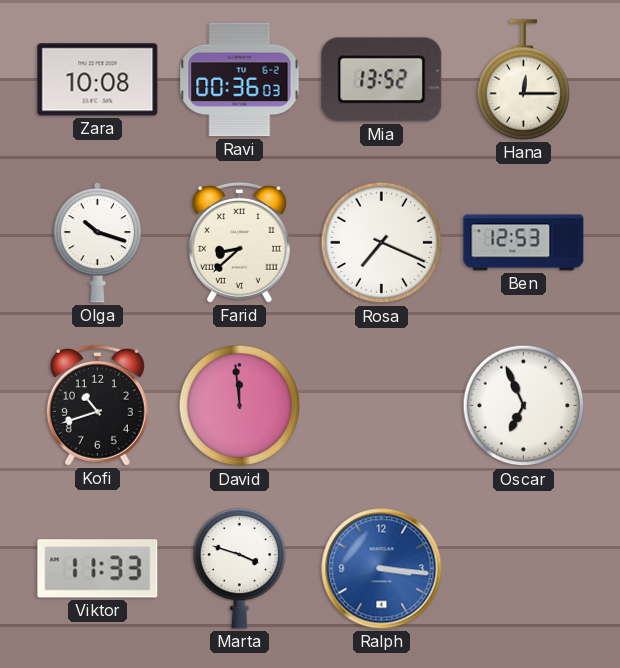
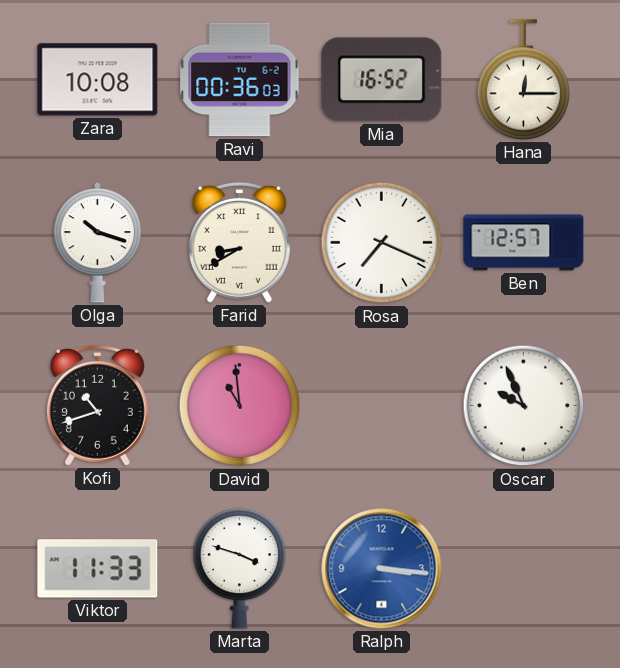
Mia: 13:52 -> 16:52
Farid: 8:38 -> 8:40
Ben: 12:53 -> 12:57
David: 11:59 -> 10:59
Oscar: 6:56 -> 9:56
